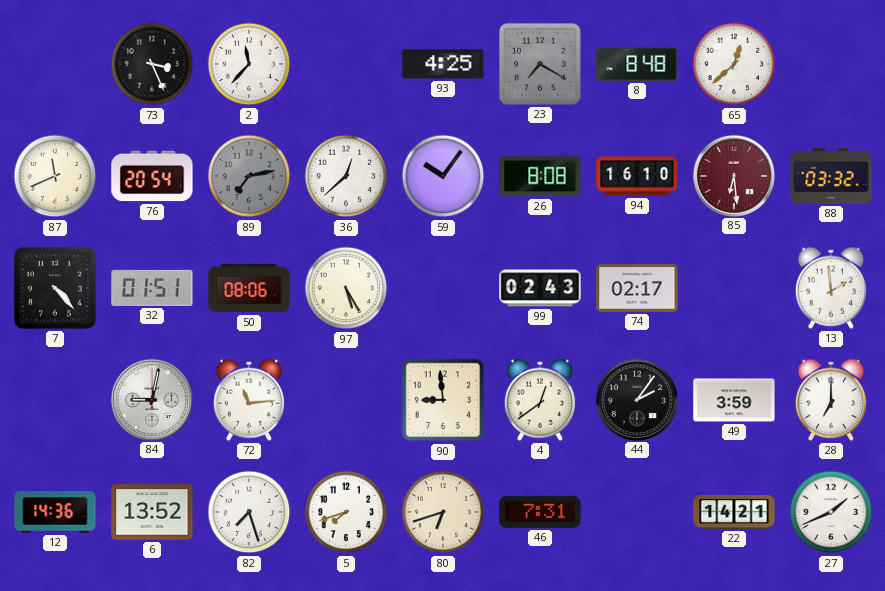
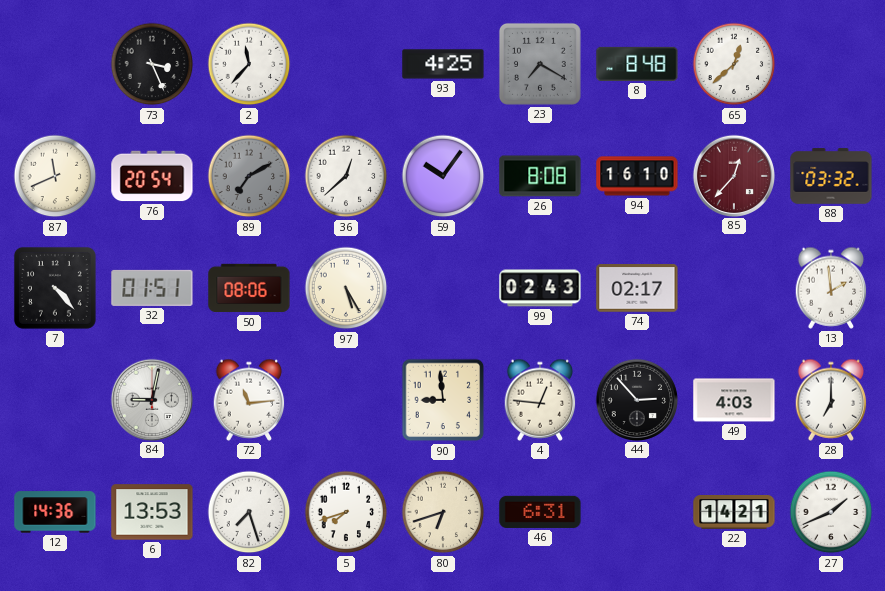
89: 7:13 -> 7:10
85: 6:29 -> 12:37
4: 12:39 -> 12:46
44: 2:06 -> 2:53
49: 3:59 -> 4:03
6: 13:52 -> 13:53
46: 7:31 -> 6:31
